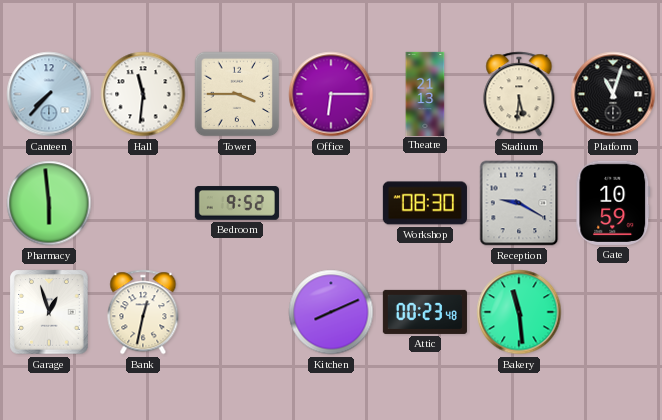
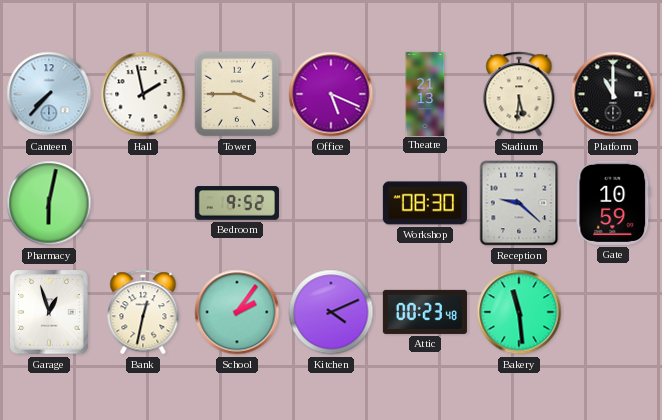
Hall: 11:31 -> 1:58
Office: 6:15 -> 5:19
Platform: 11:03 -> 11:00
Pharmacy: 5:59 -> 6:02
Reception: 9:20 -> 9:22
School: none -> 2:06
Kitchen: 8:11 -> 4:11
